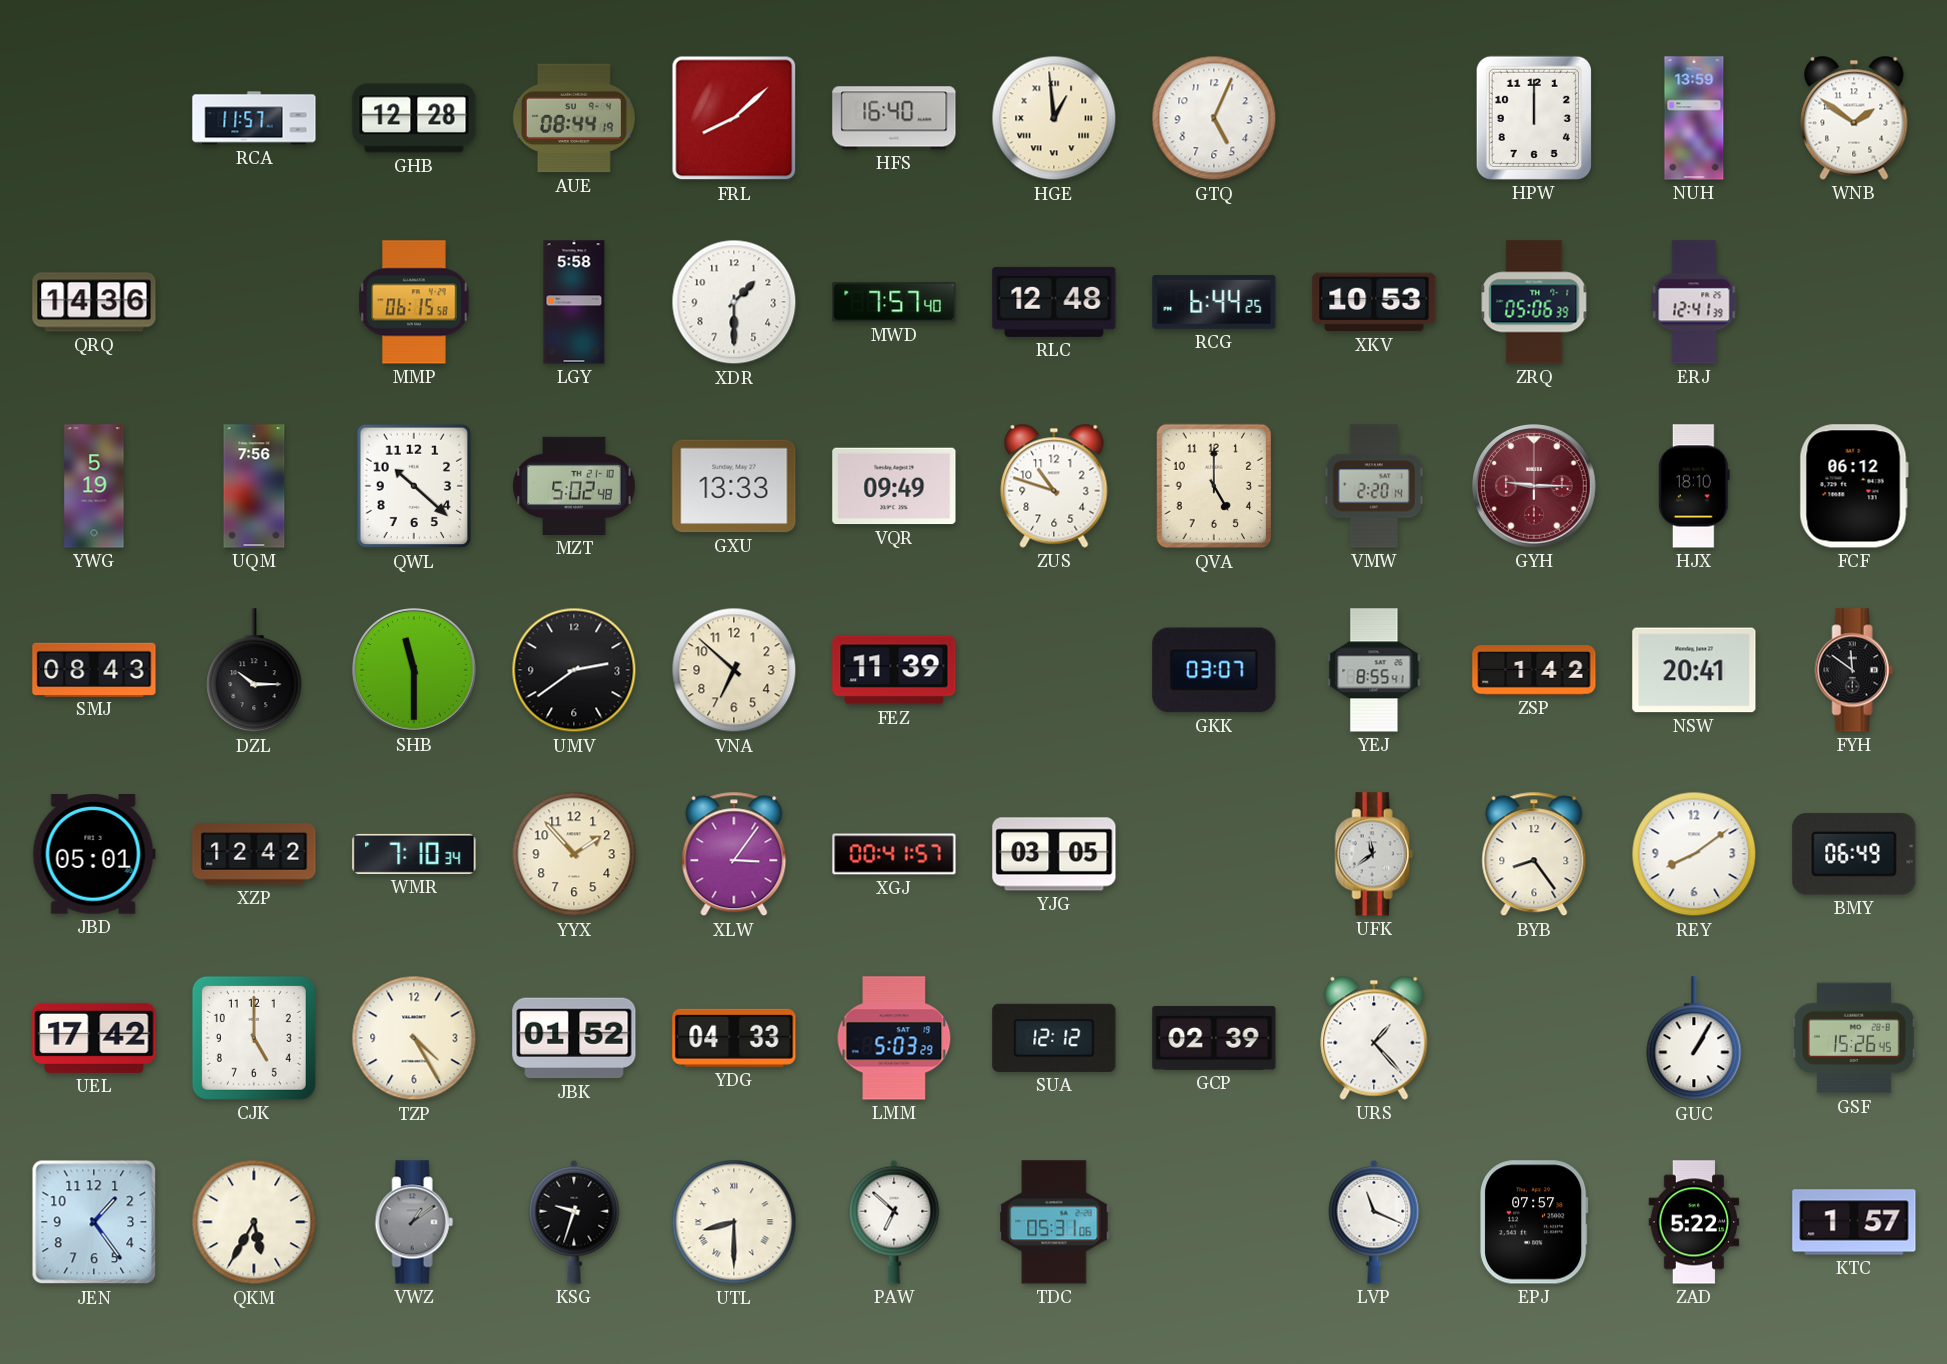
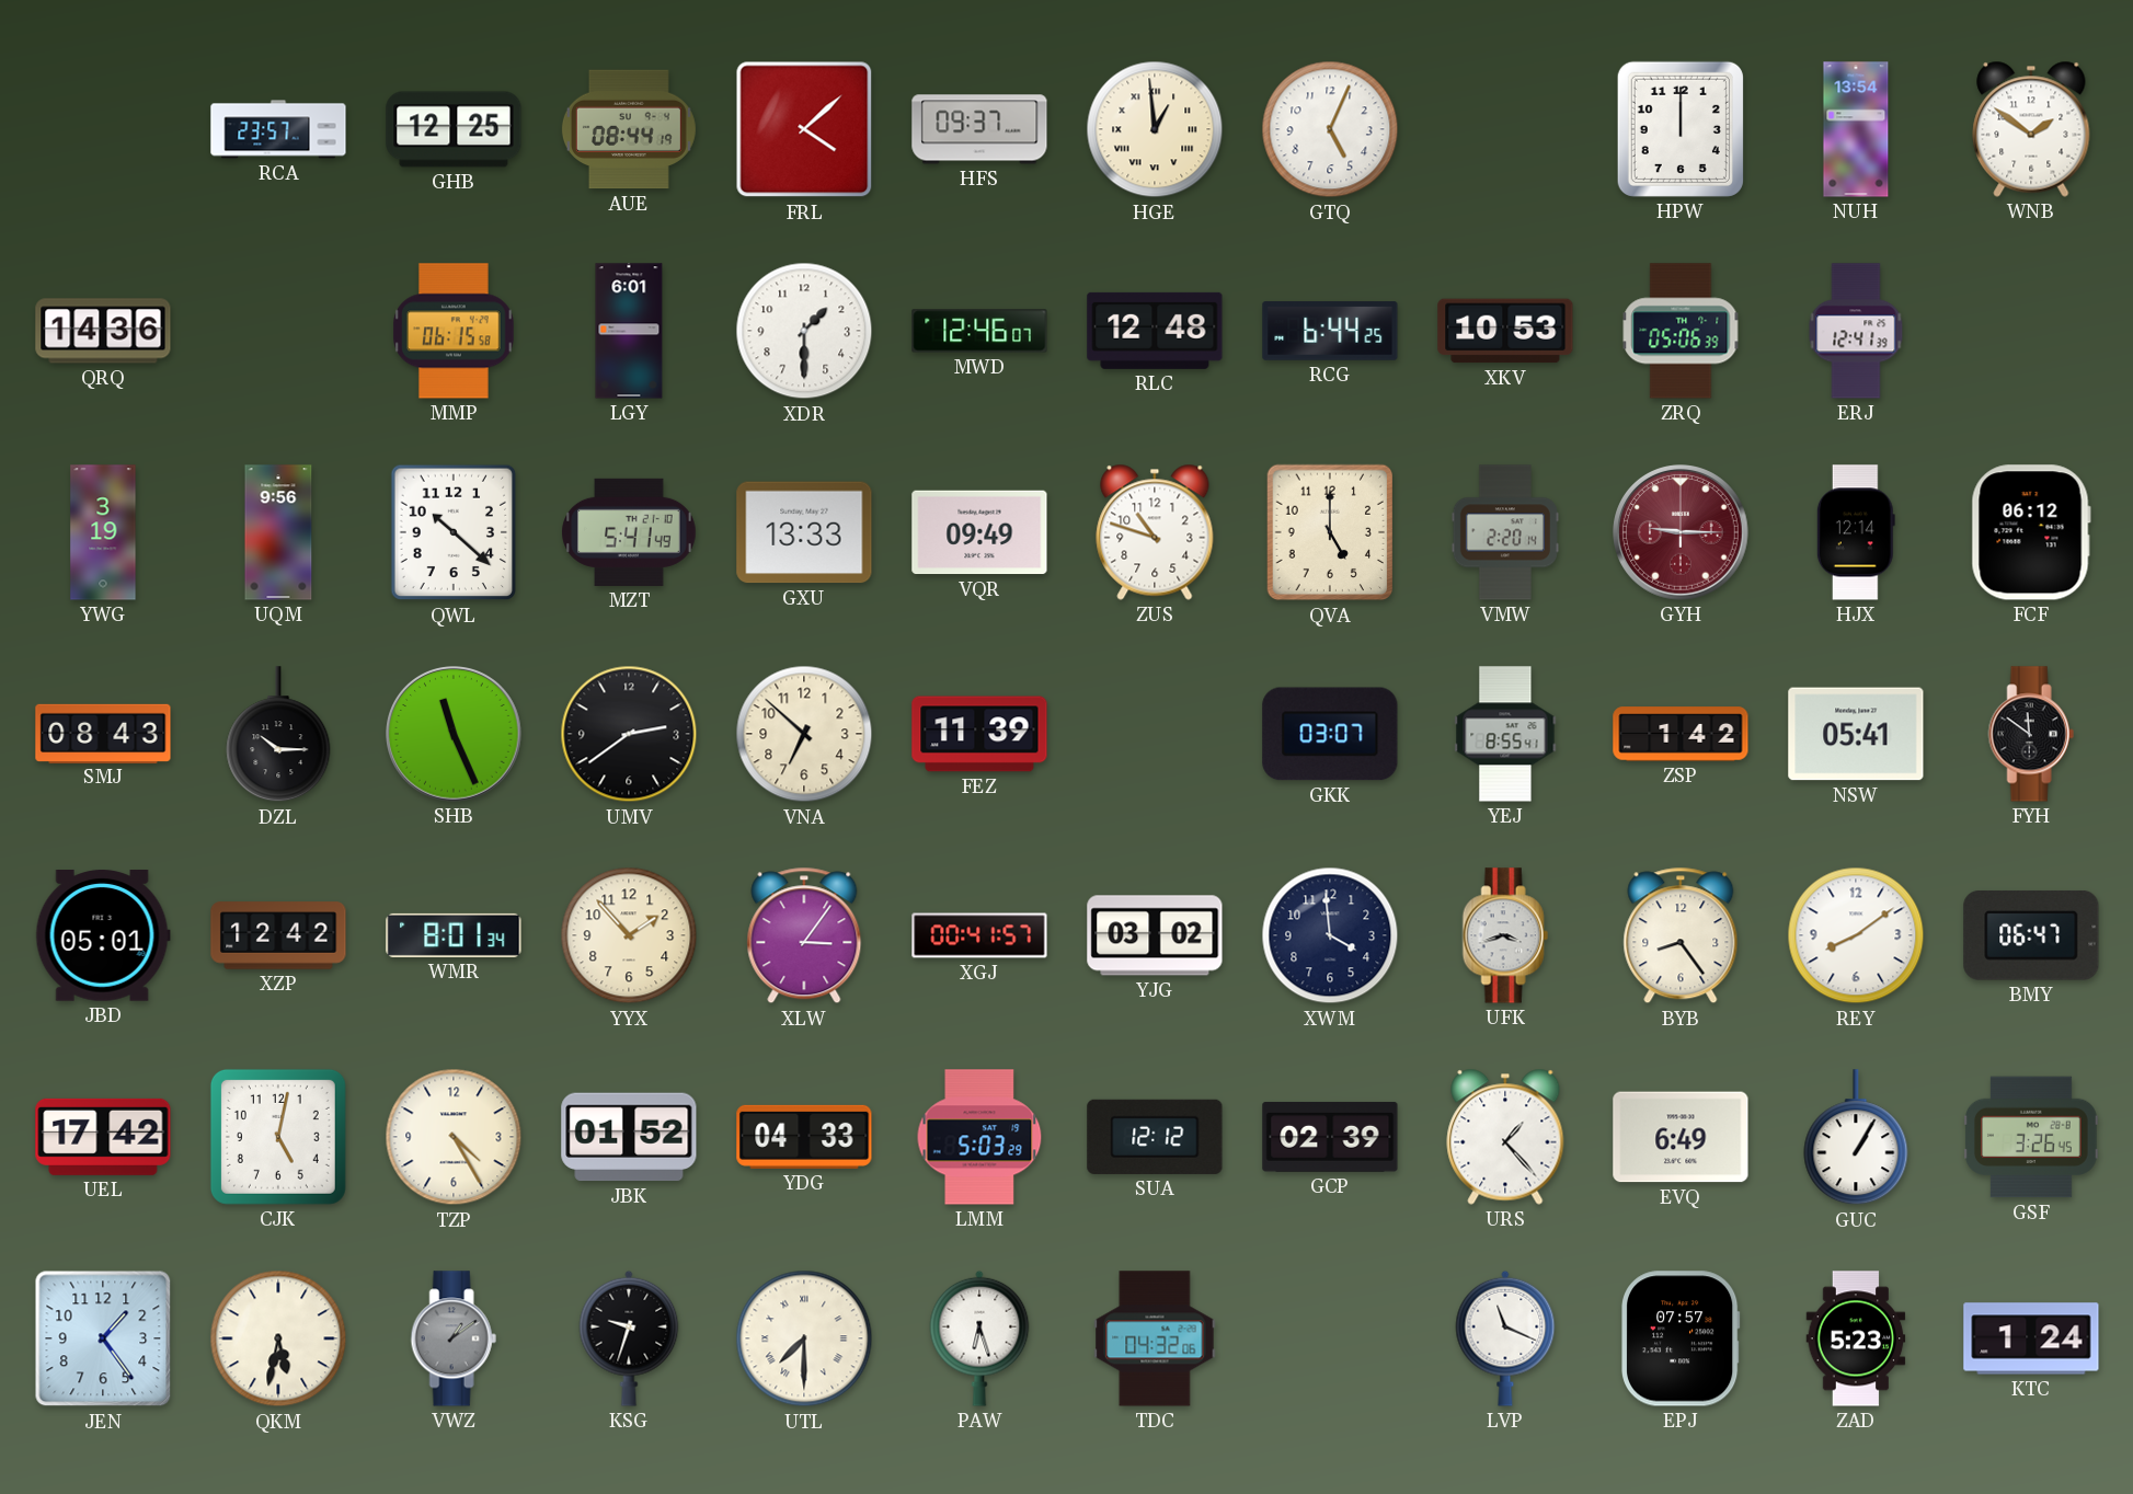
RCA: 11:57 -> 23:57
GHB: 12:28 -> 12:25
FRL: 8:08 -> 4:08
HFS: 16:40 -> 09:37
NUH: 13:59 -> 13:54
LGY: 5:58 -> 6:01
MWD: 7:57 -> 12:46
YWG: 5:19 -> 3:19
UQM: 7:56 -> 9:56
MZT: 5:02 -> 5:41
HJX: 18:10 -> 12:14
SHB: 11:30 -> 11:26
NSW: 20:41 -> 05:41
WMR: 7:10 -> 8:01
YJG: 03:05 -> 03:02
XWM: none -> 3:59
UFK: 11:39 -> 3:42
BMY: 06:49 -> 06:47
CJK: 5:00 -> 5:02
EVQ: none -> 6:49
GSF: 15:26 -> 3:26
QKM: 5:35 -> 5:32
UTL: 8:30 -> 7:30
PAW: 6:52 -> 6:27
TDC: 05:31 -> 04:32
ZAD: 5:22 -> 5:23
KTC: 1:57 -> 1:24
